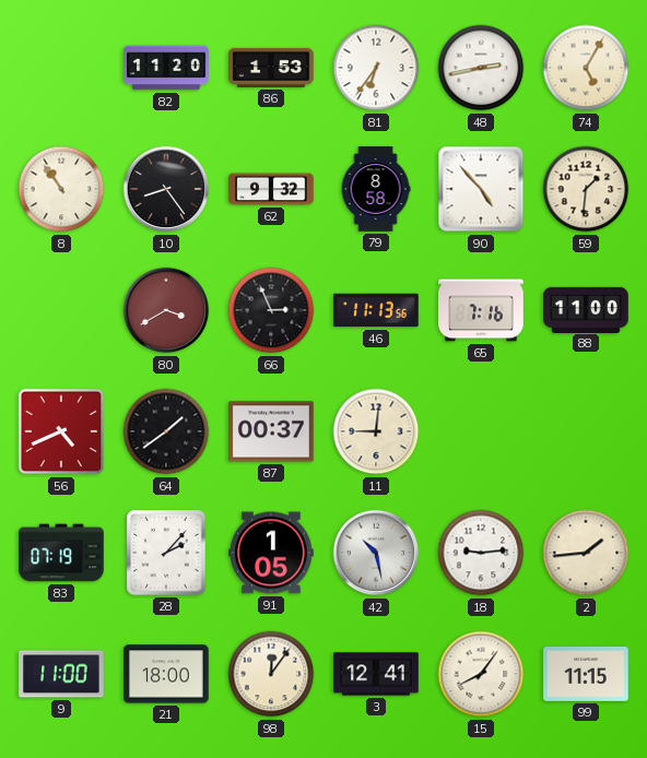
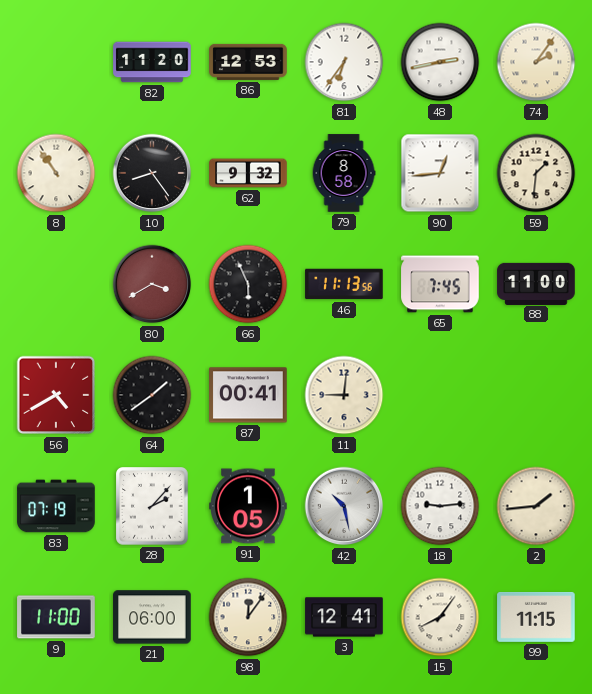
86: 1:53 -> 12:53
74: 5:05 -> 2:06
90: 4:53 -> 12:44
66: 2:56 -> 5:56
65: 7:16 -> 7:45
56: 4:41 -> 4:40
87: 00:37 -> 00:41
21: 18:00 -> 06:00
